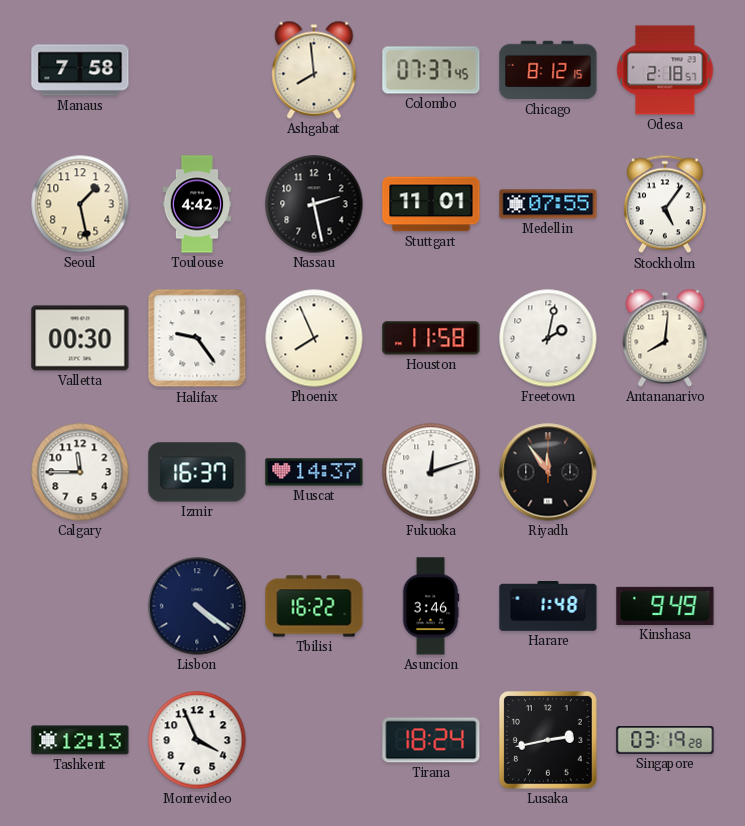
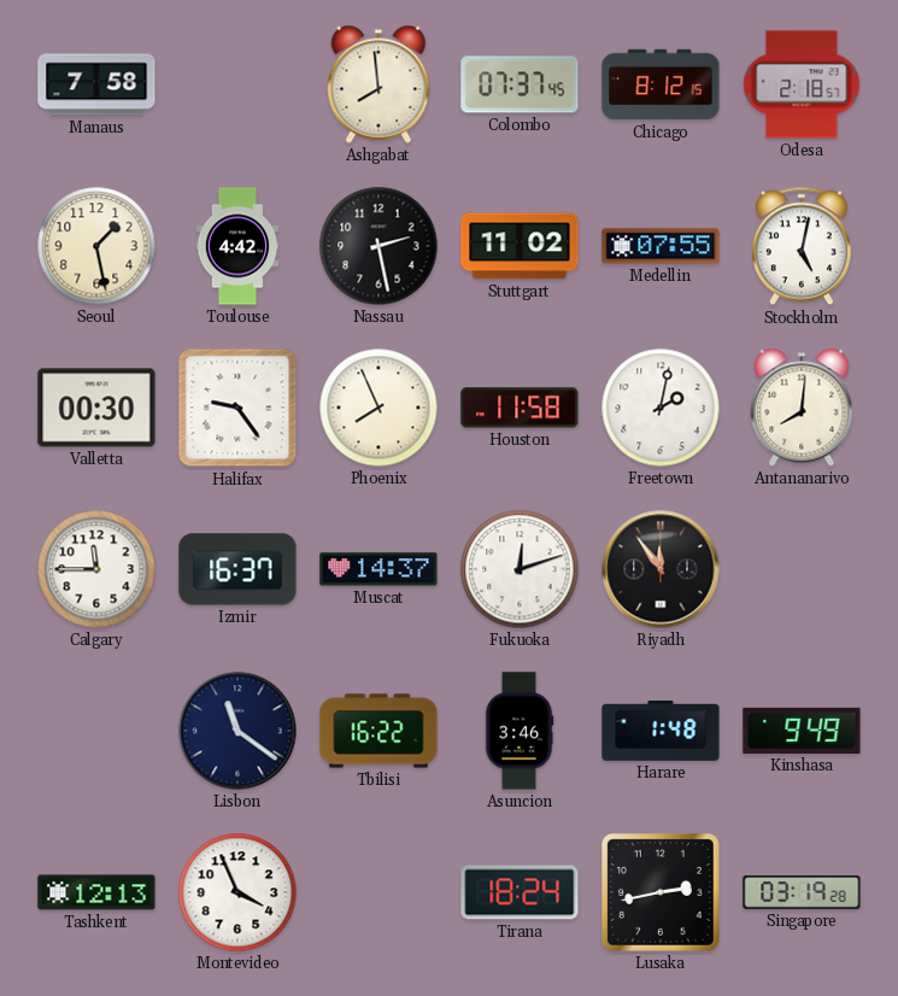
Stuttgart: 11:01 -> 11:02
Stockholm: 5:06 -> 5:02
Lisbon: 4:21 -> 11:21
